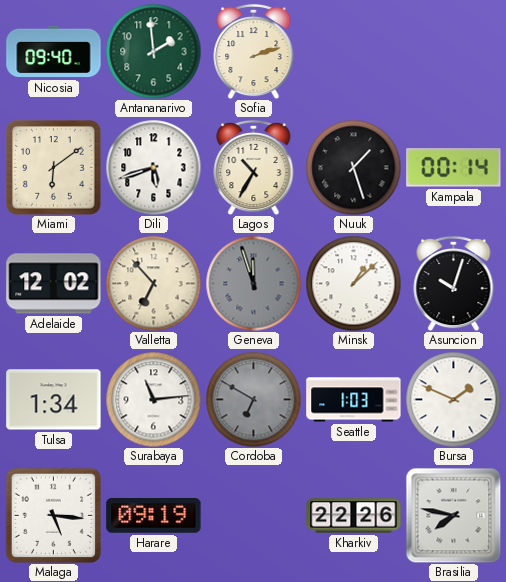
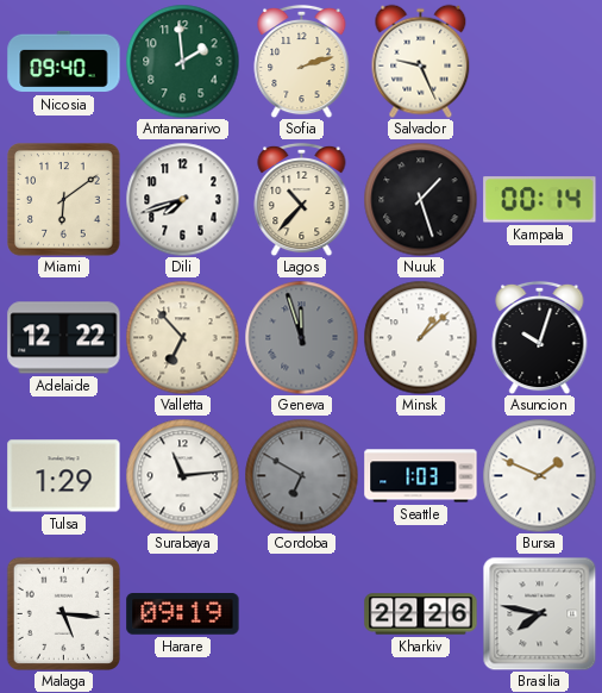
Salvador: none -> 9:26
Dili: 5:42 -> 7:42
Lagos: 10:35 -> 10:37
Adelaide: 12:02 -> 12:22
Tulsa: 1:34 -> 1:29
